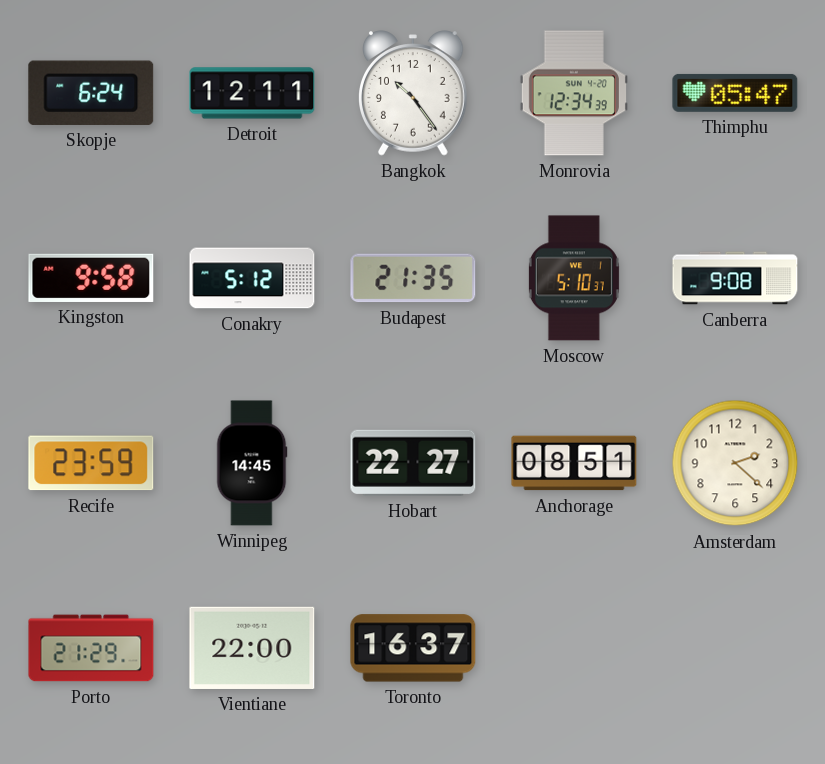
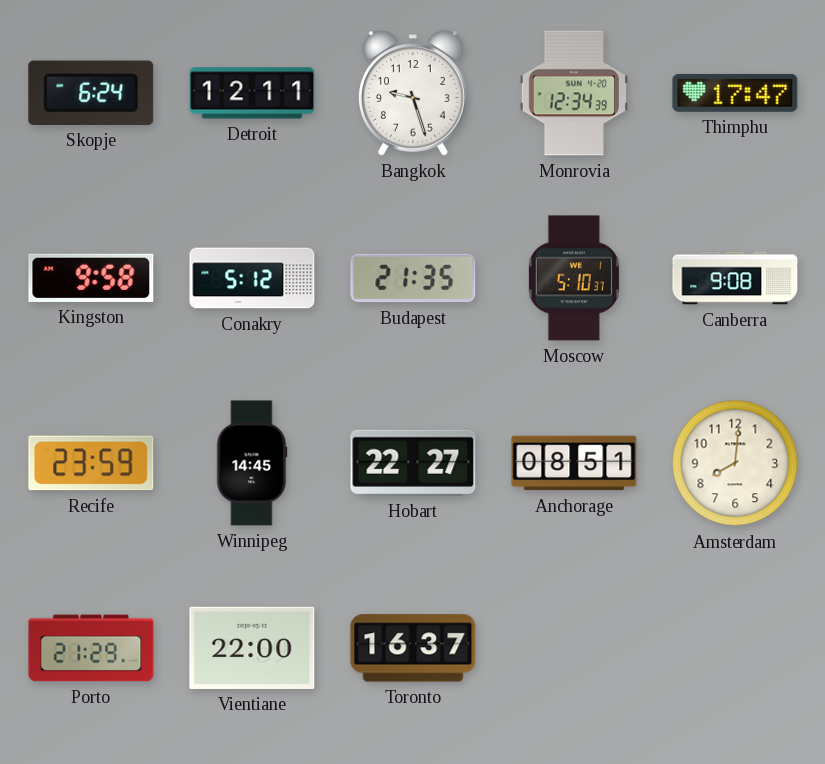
Bangkok: 10:24 -> 9:27
Thimphu: 05:47 -> 17:47
Amsterdam: 2:22 -> 8:01
